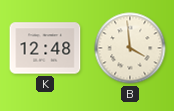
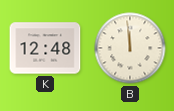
B: 3:59 -> 11:59
